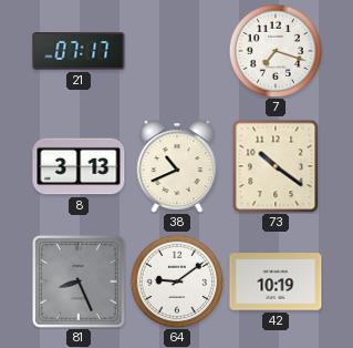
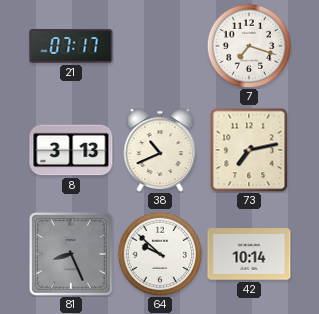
73: 10:21 -> 7:13
64: 9:09 -> 9:52
42: 10:19 -> 10:14
